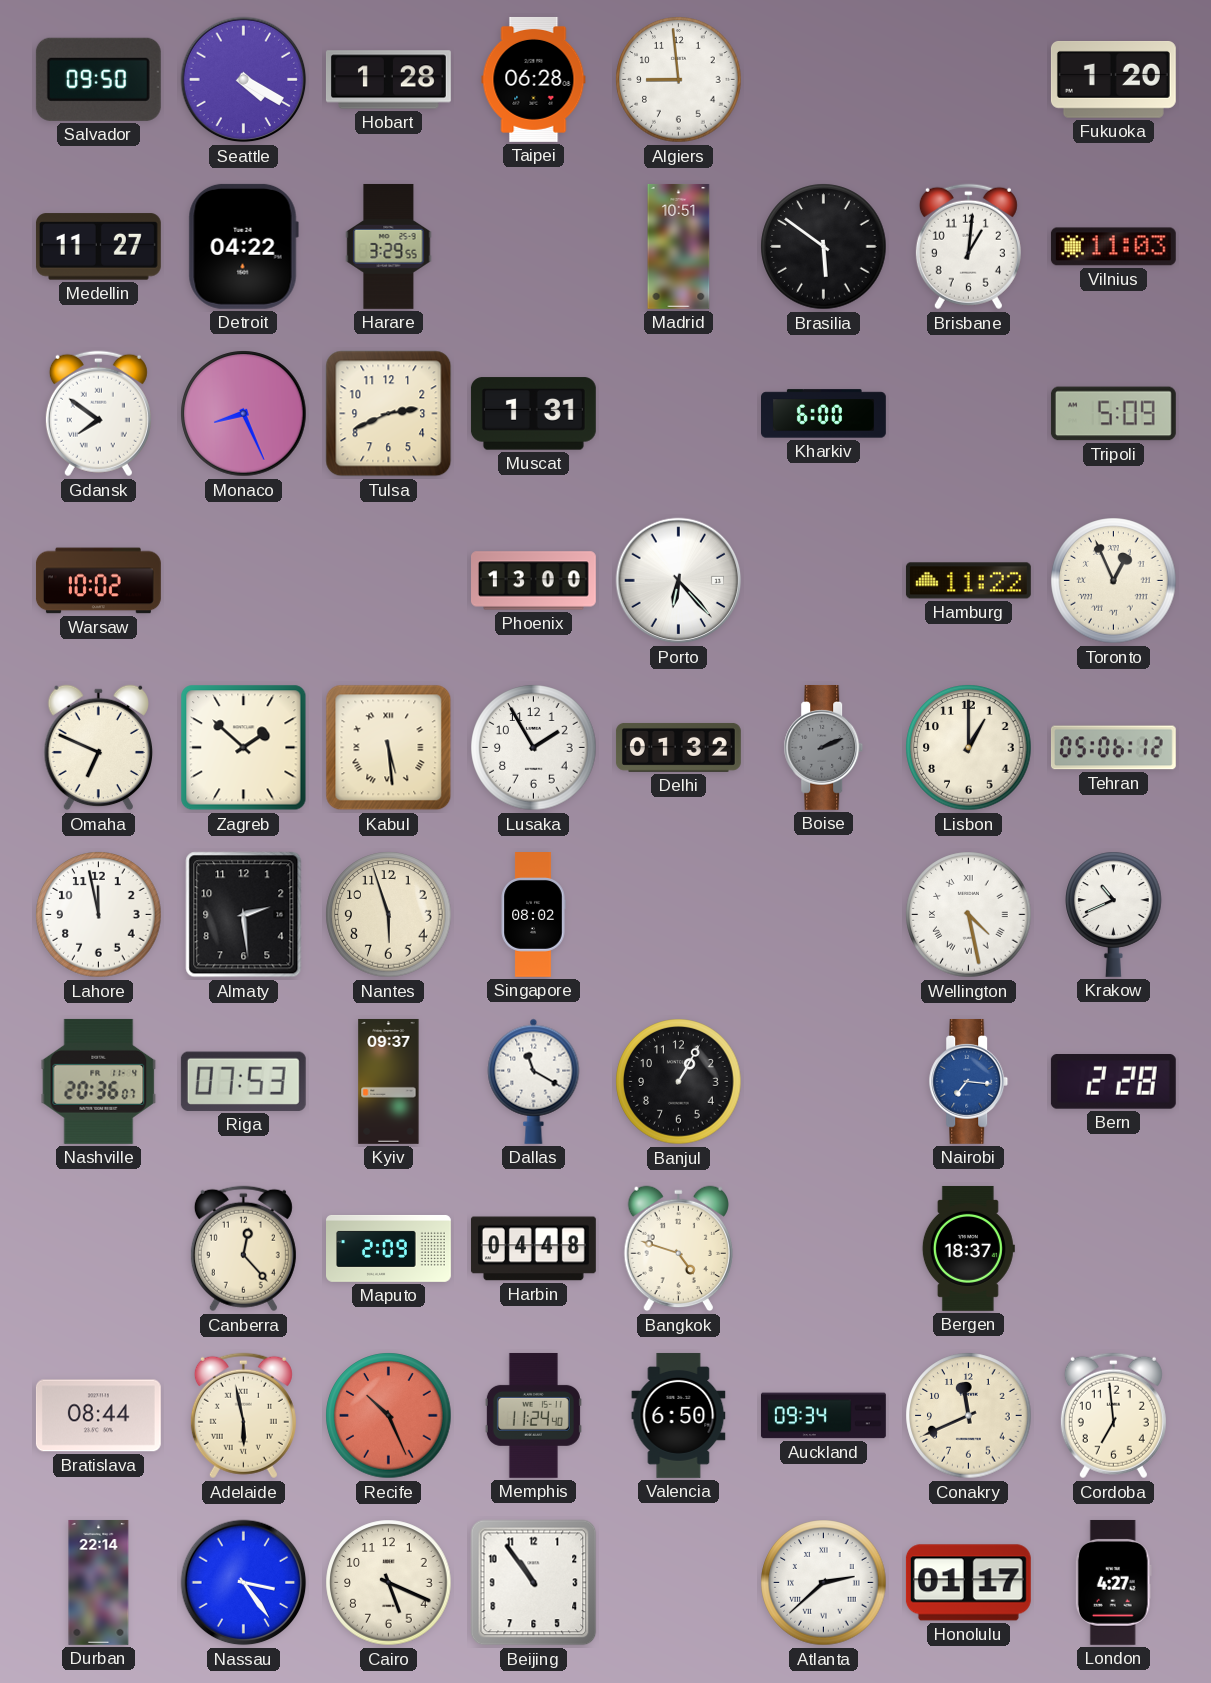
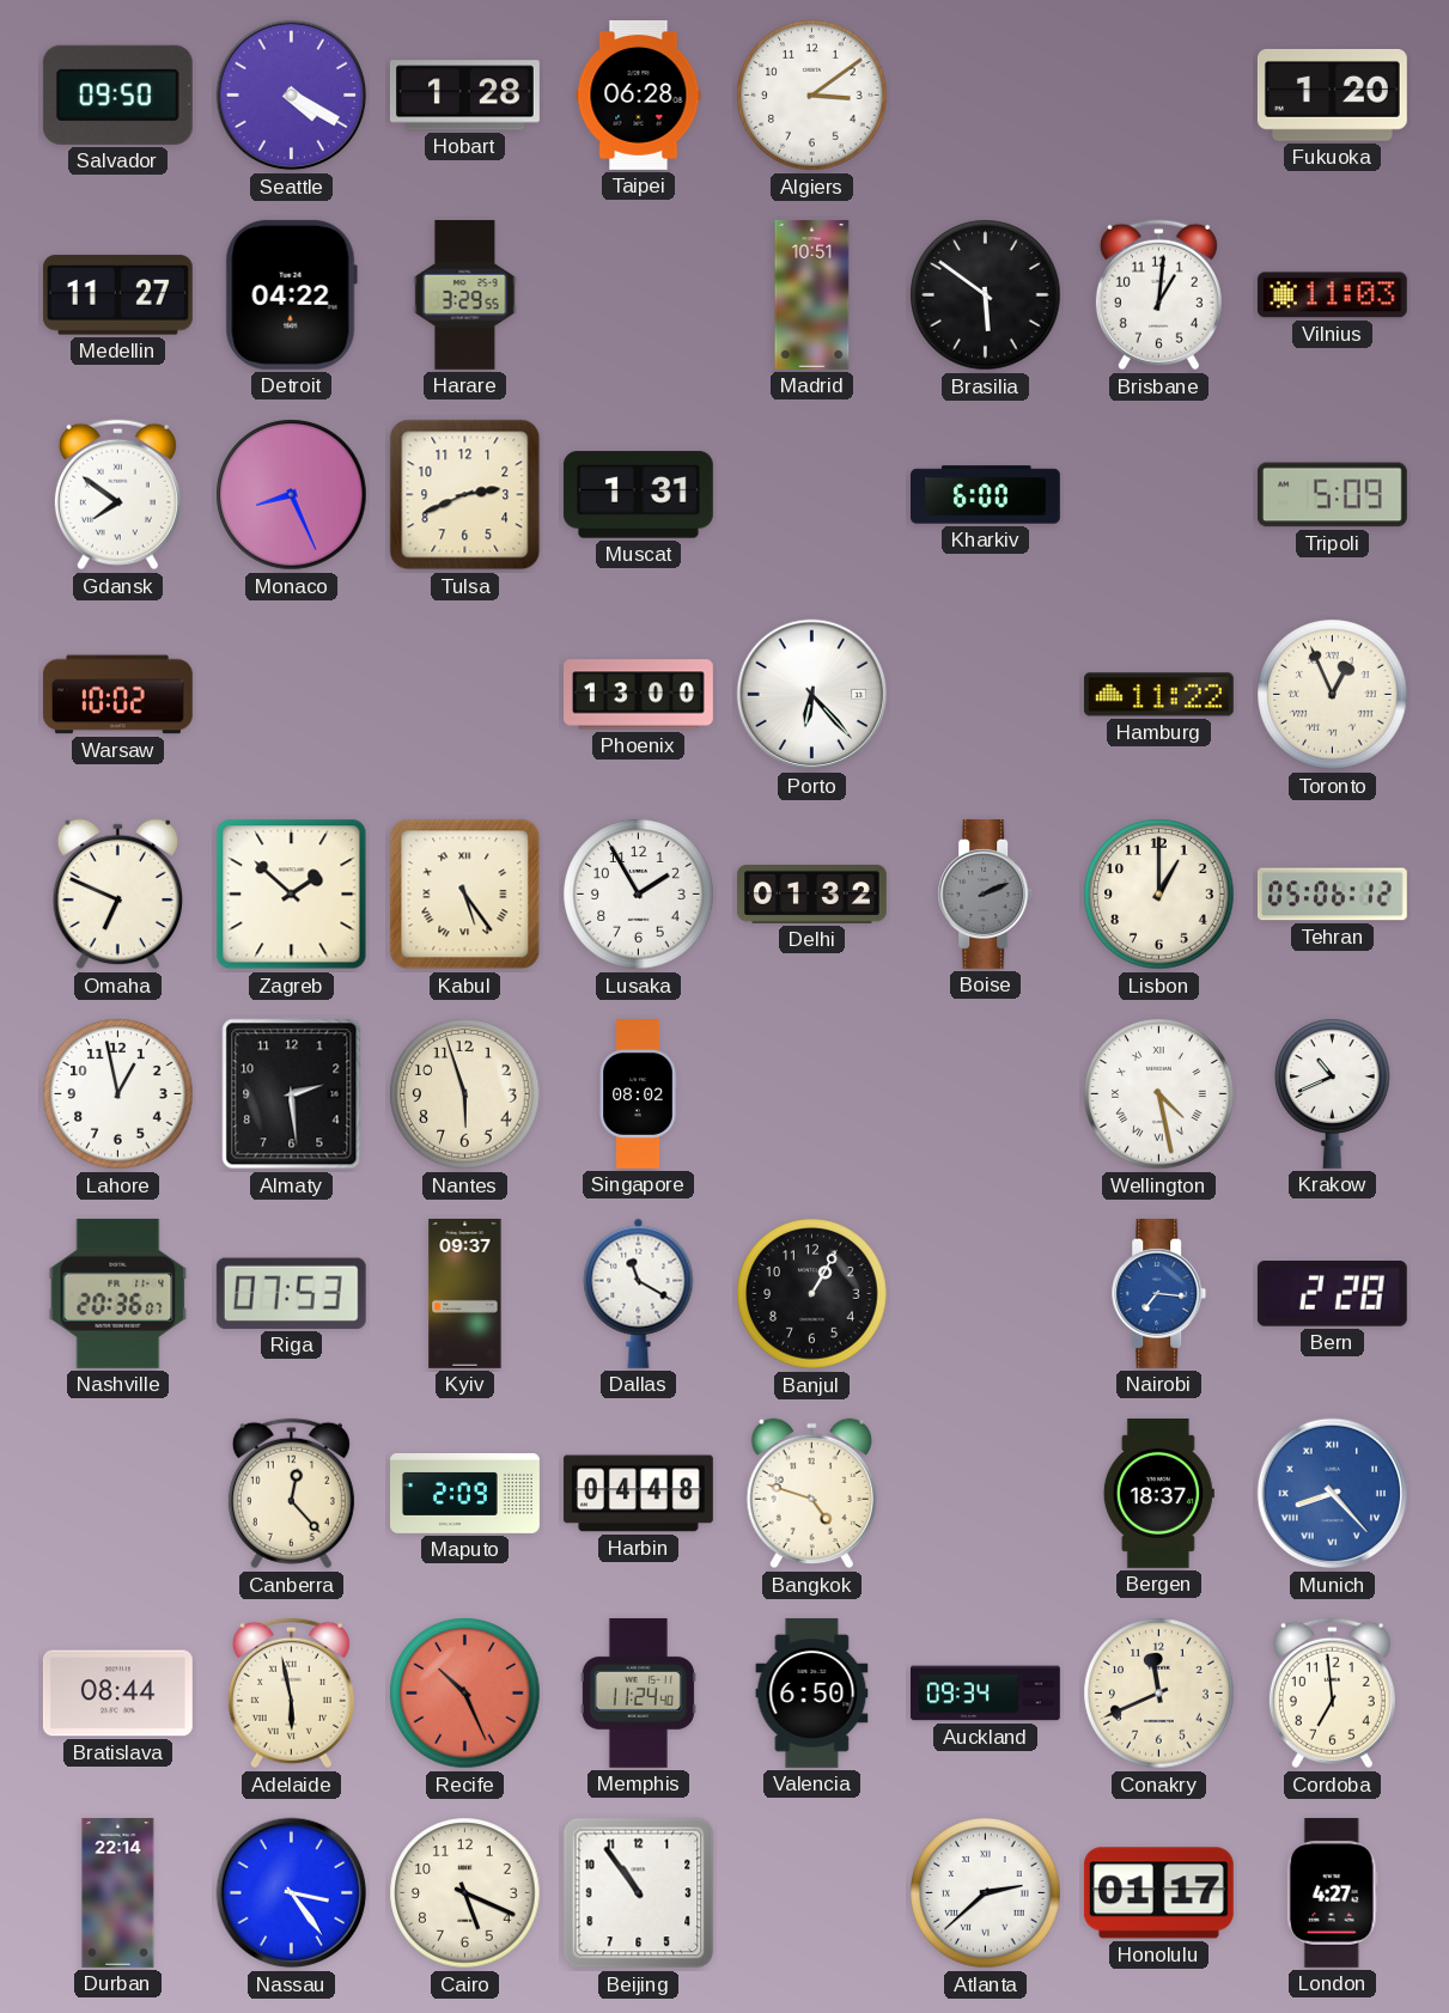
Algiers: 8:59 -> 3:09
Kabul: 5:29 -> 5:24
Lahore: 11:58 -> 12:58
Munich: none -> 8:23
